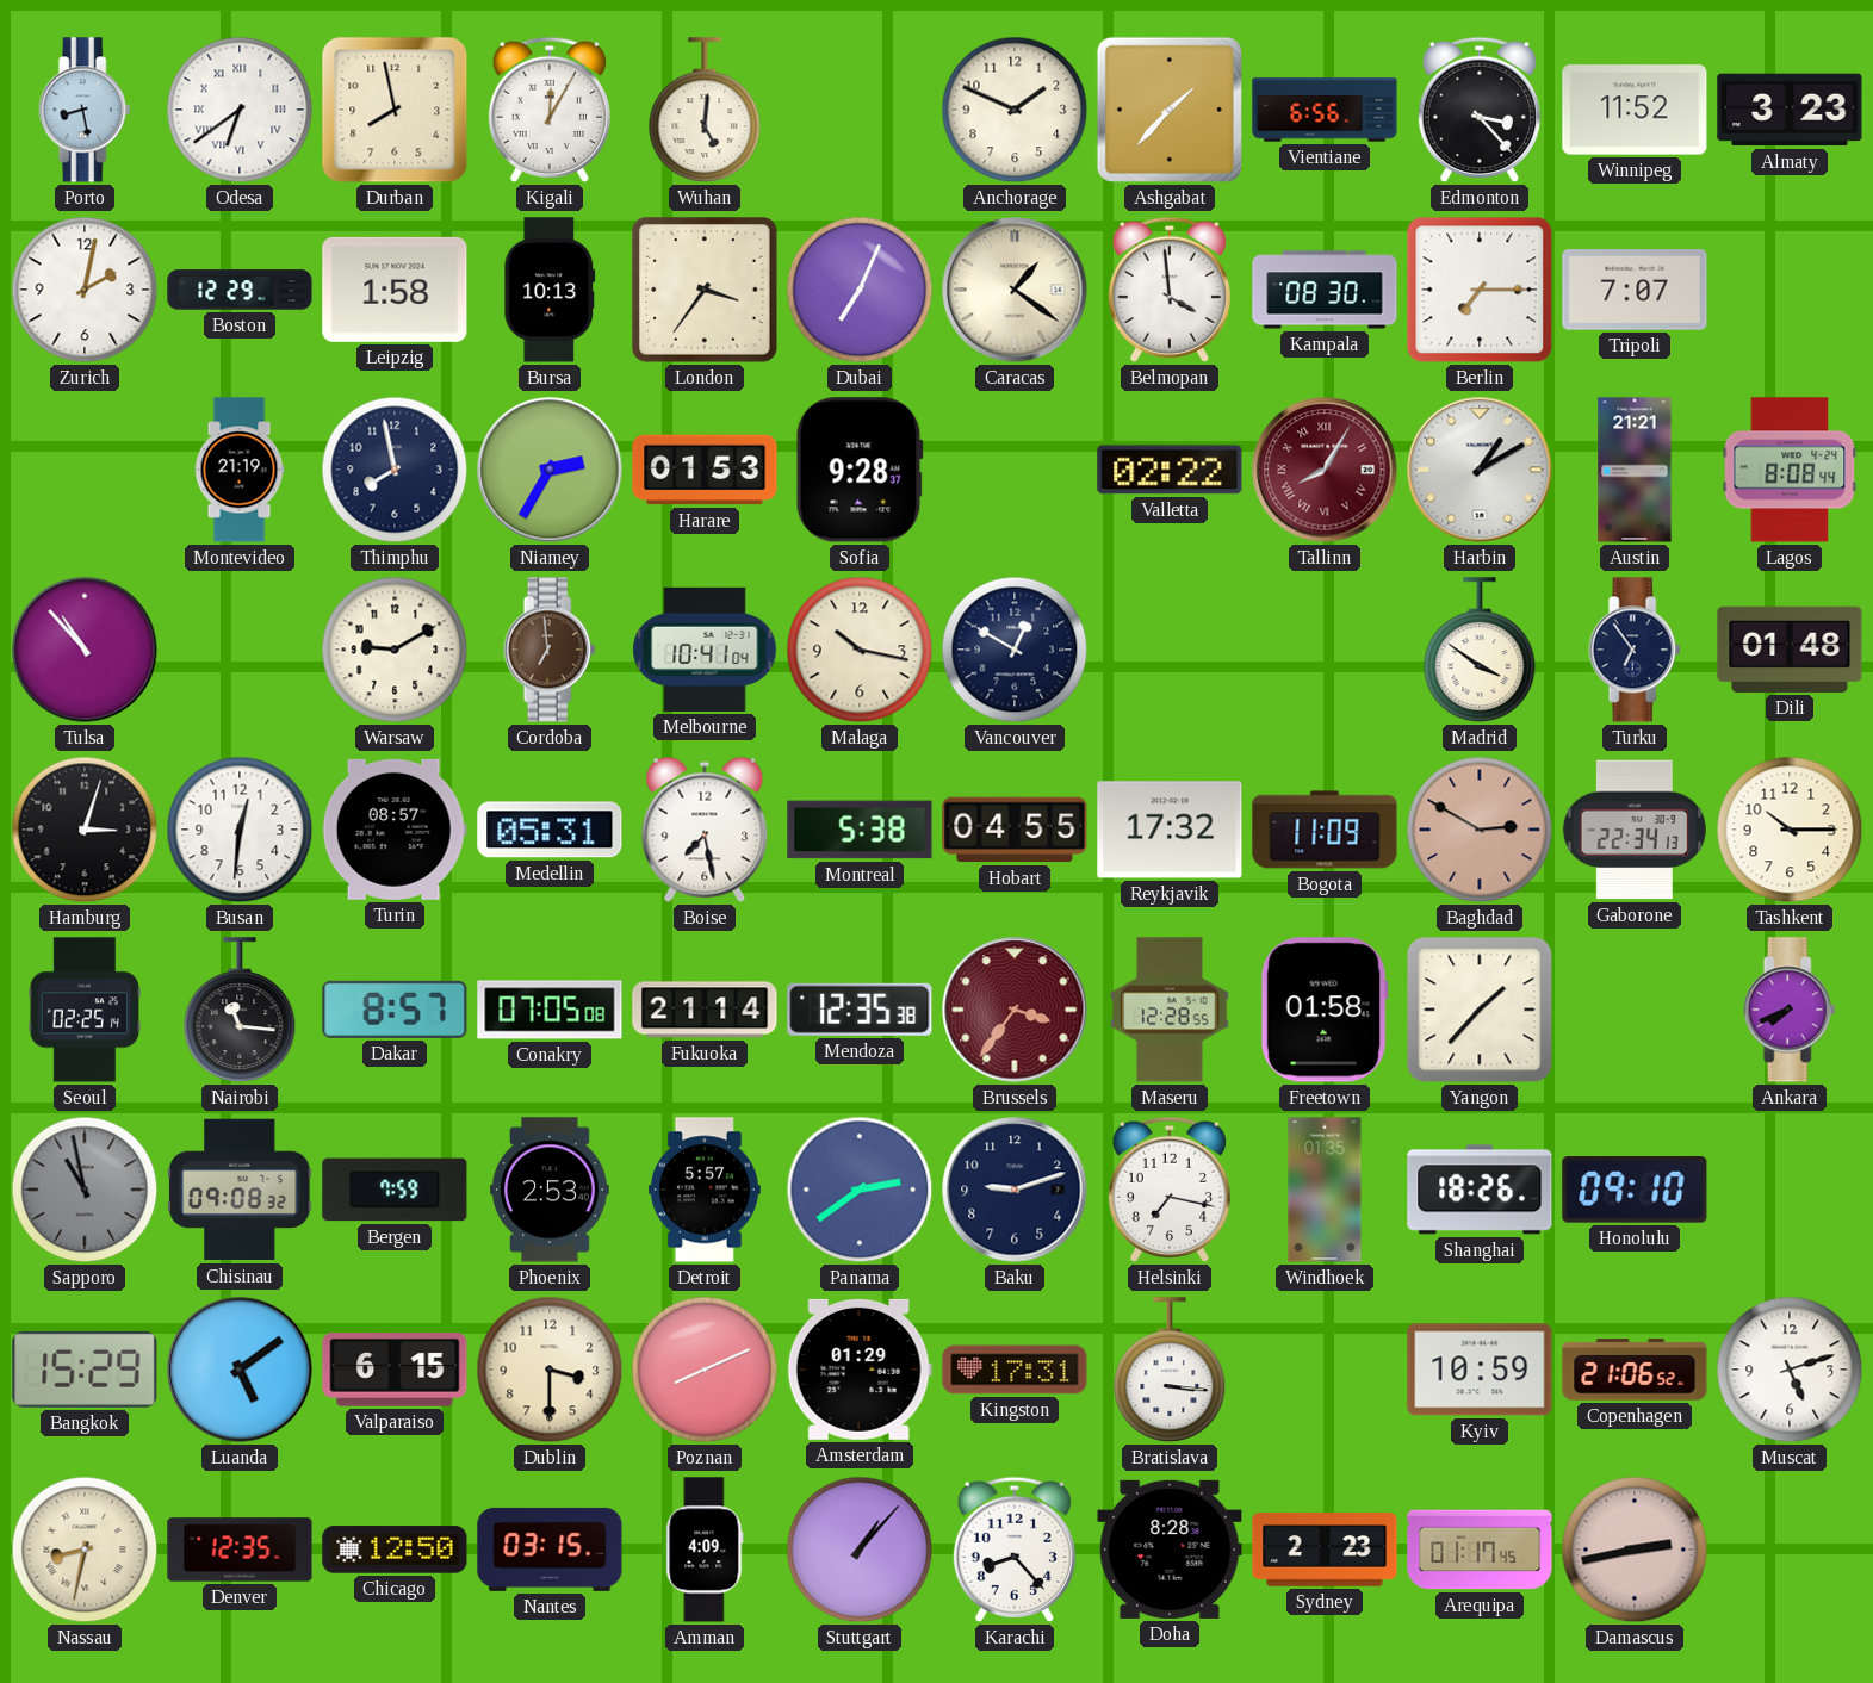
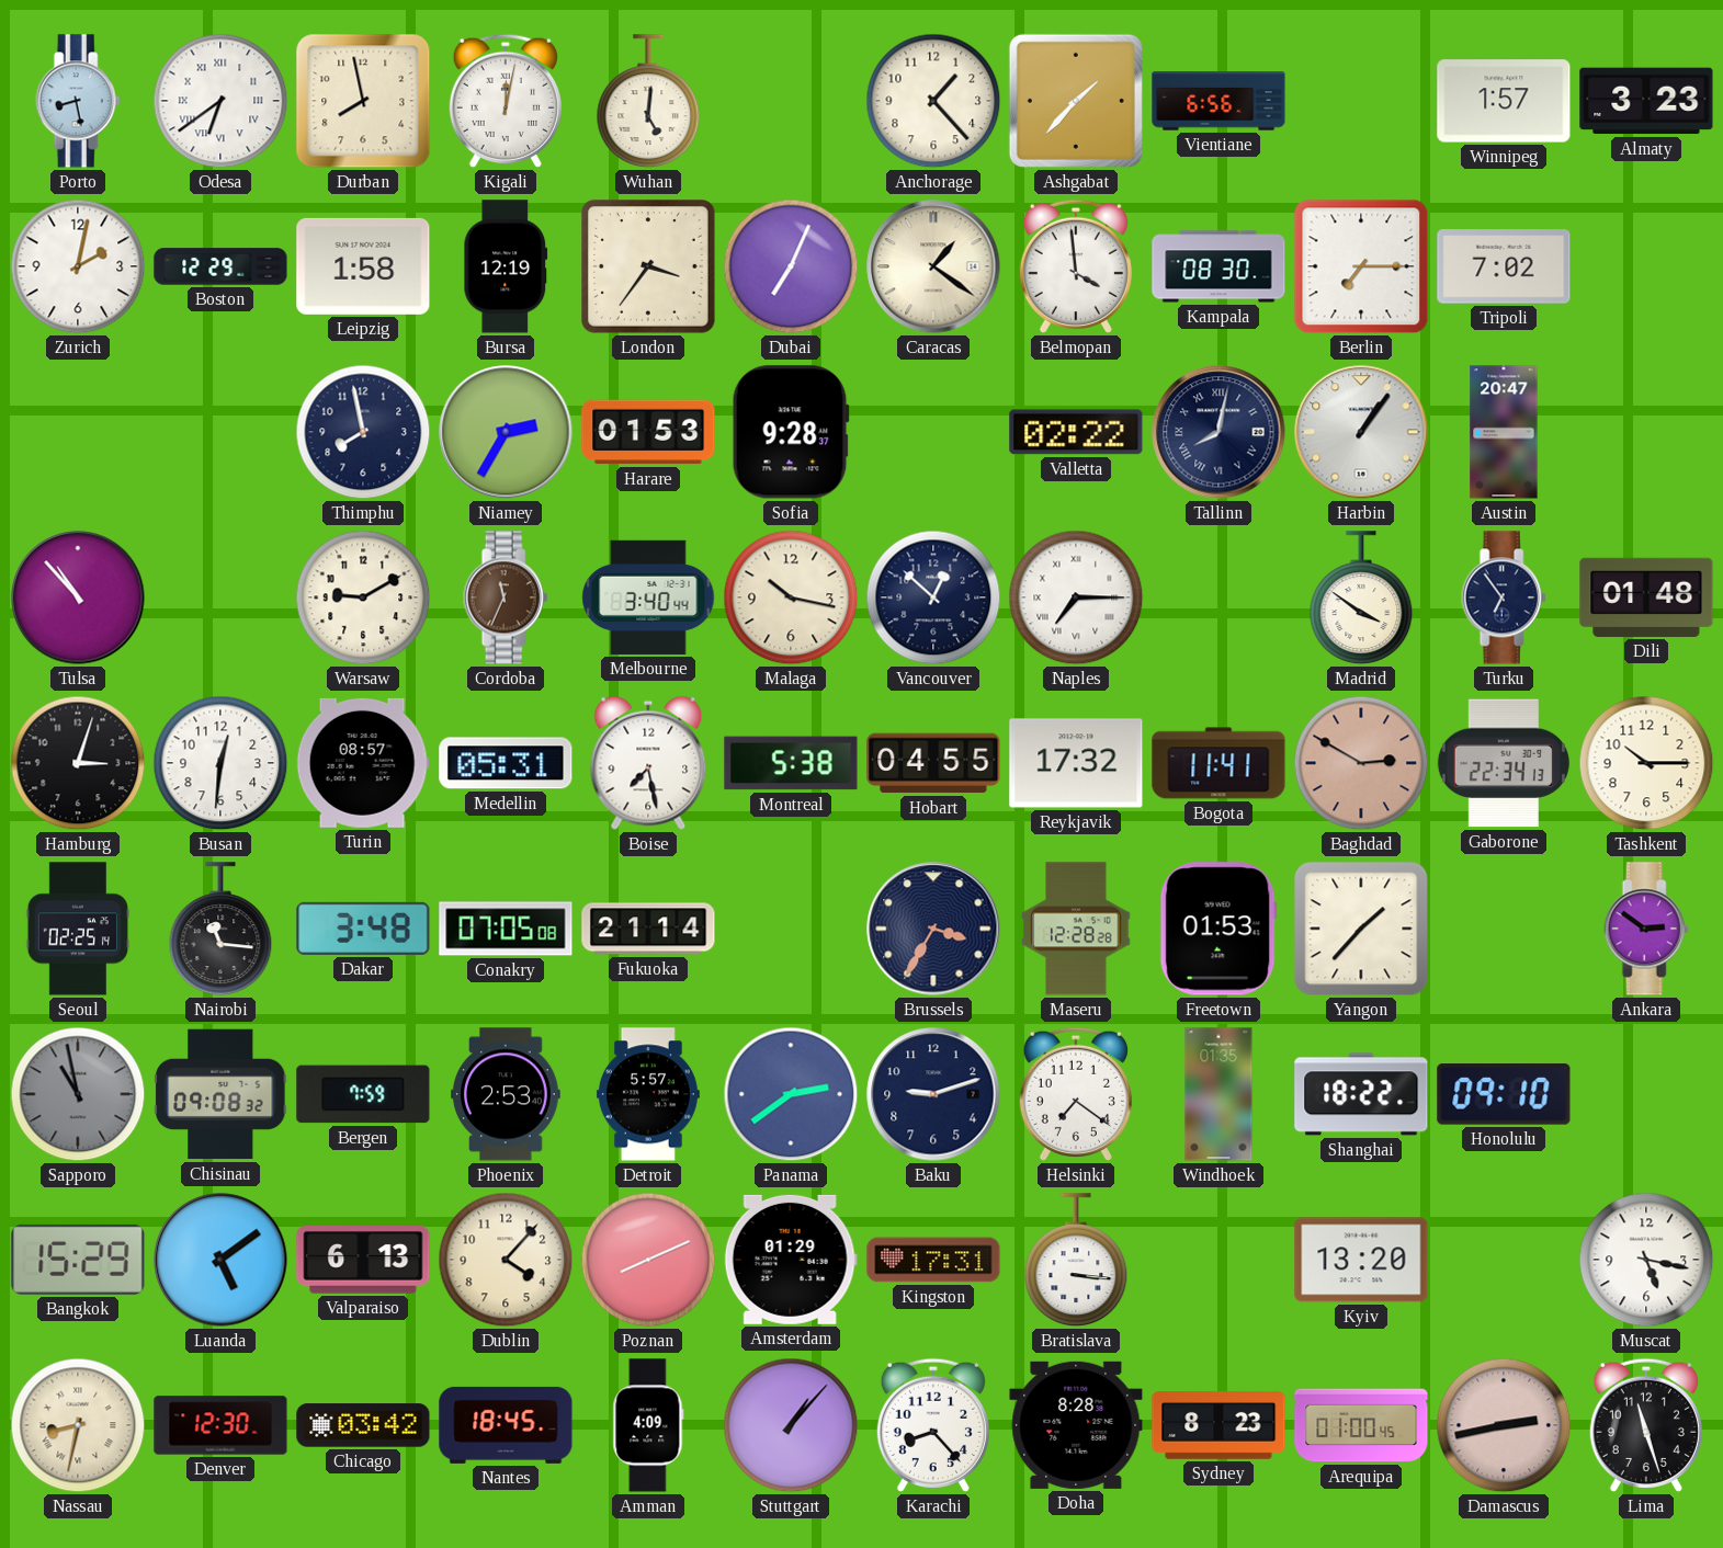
Kigali: 12:05 -> 12:02
Anchorage: 1:49 -> 1:23
Edmonton: 3:23 -> none
Winnipeg: 11:52 -> 1:57
Bursa: 10:13 -> 12:19
Tripoli: 7:07 -> 7:02
Montevideo: 21:19 -> none
Tallinn: 8:05 -> 8:02
Tallinn dial: burgundy -> navy
Harbin: 1:10 -> 1:06
Austin: 21:21 -> 20:47
Lagos: 8:08 -> none
Cordoba: 6:59 -> 11:34
Melbourne: 10:41 -> 3:40
Vancouver: 12:50 -> 12:52
Naples: none -> 7:15
Bogota: 11:09 -> 11:41
Dakar: 8:57 -> 3:48
Mendoza: 12:35 -> none
Brussels: 3:36 -> 3:35
Brussels dial: burgundy -> navy
Maseru: 12:28:55 -> 12:28:28
Freetown: 01:58 -> 01:53
Ankara: 7:41 -> 2:51
Helsinki: 7:17 -> 7:21
Shanghai: 18:26 -> 18:22
Valparaiso: 6:15 -> 6:13
Dublin: 3:30 -> 4:07
Kyiv: 10:59 -> 13:20
Copenhagen: 21:06 -> none
Muscat: 5:12 -> 5:17
Denver: 12:35 -> 12:30
Chicago: 12:50 -> 03:42
Nantes: 03:15 -> 18:45
Sydney: 2:23 -> 8:23
Arequipa: 01:17 -> 01:00
Lima: none -> 11:27
